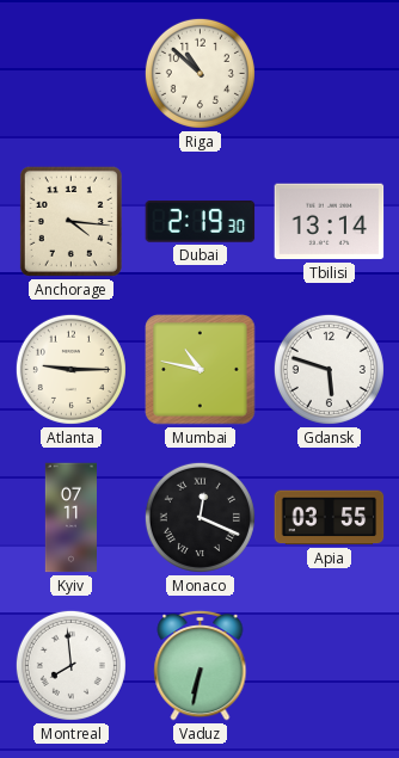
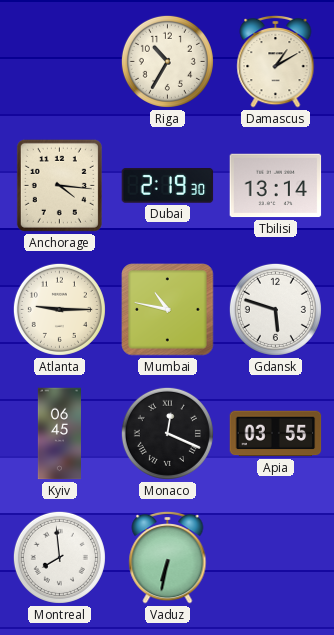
Riga: 10:52 -> 10:35
Damascus: none -> 1:10
Kyiv: 07:11 -> 06:45
